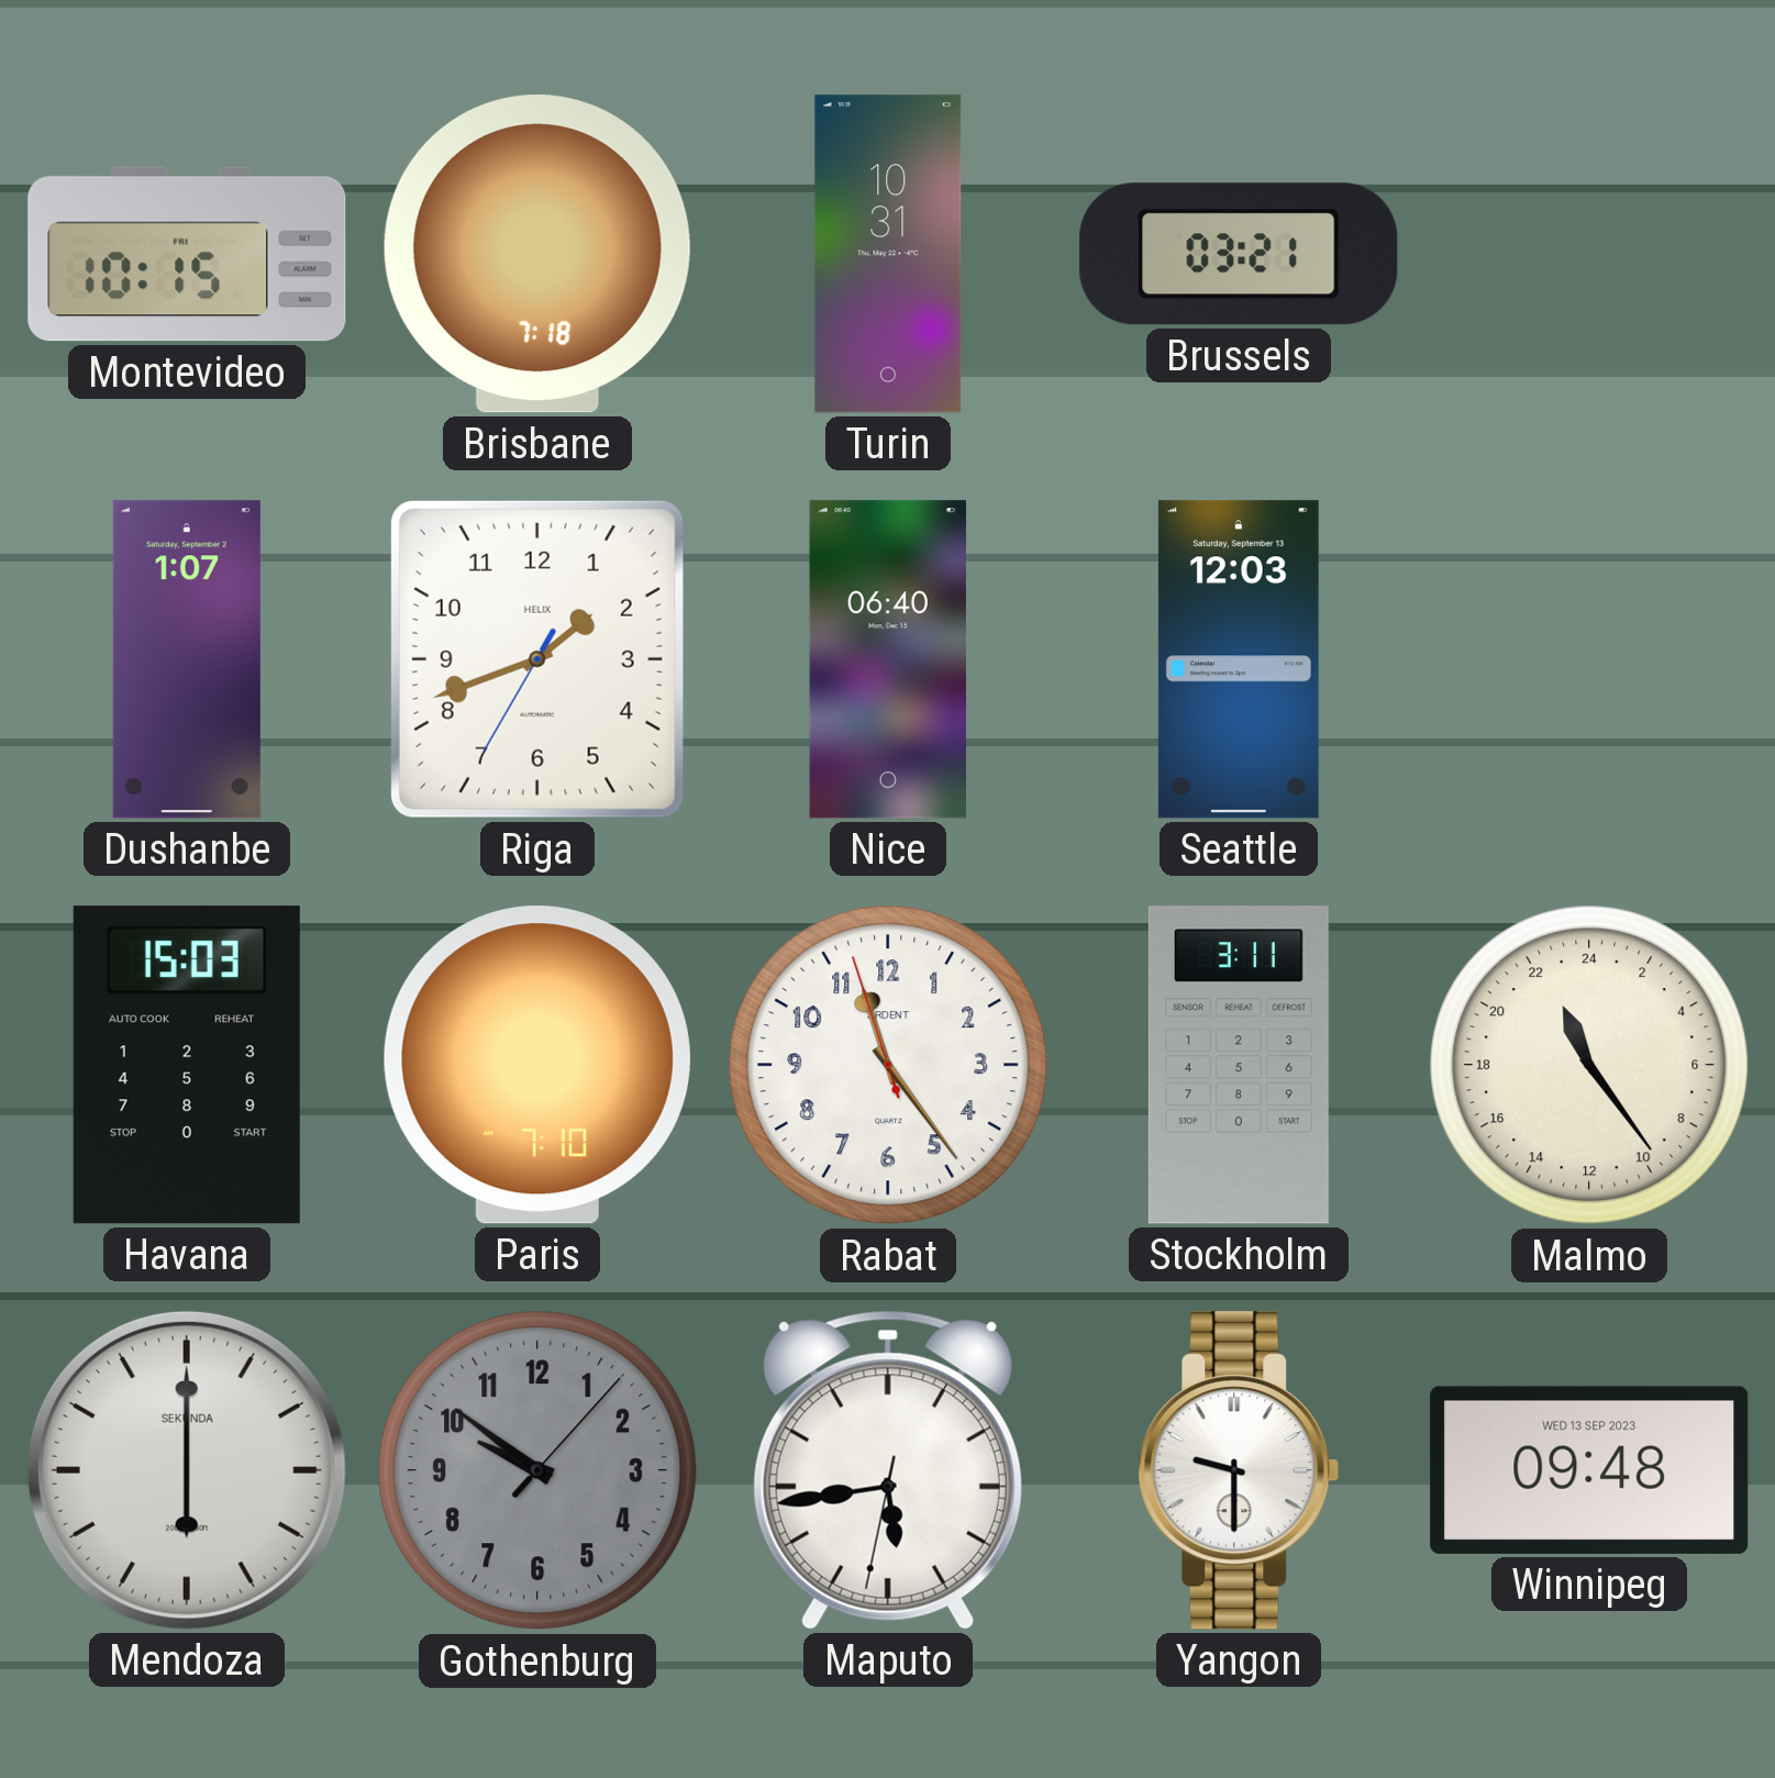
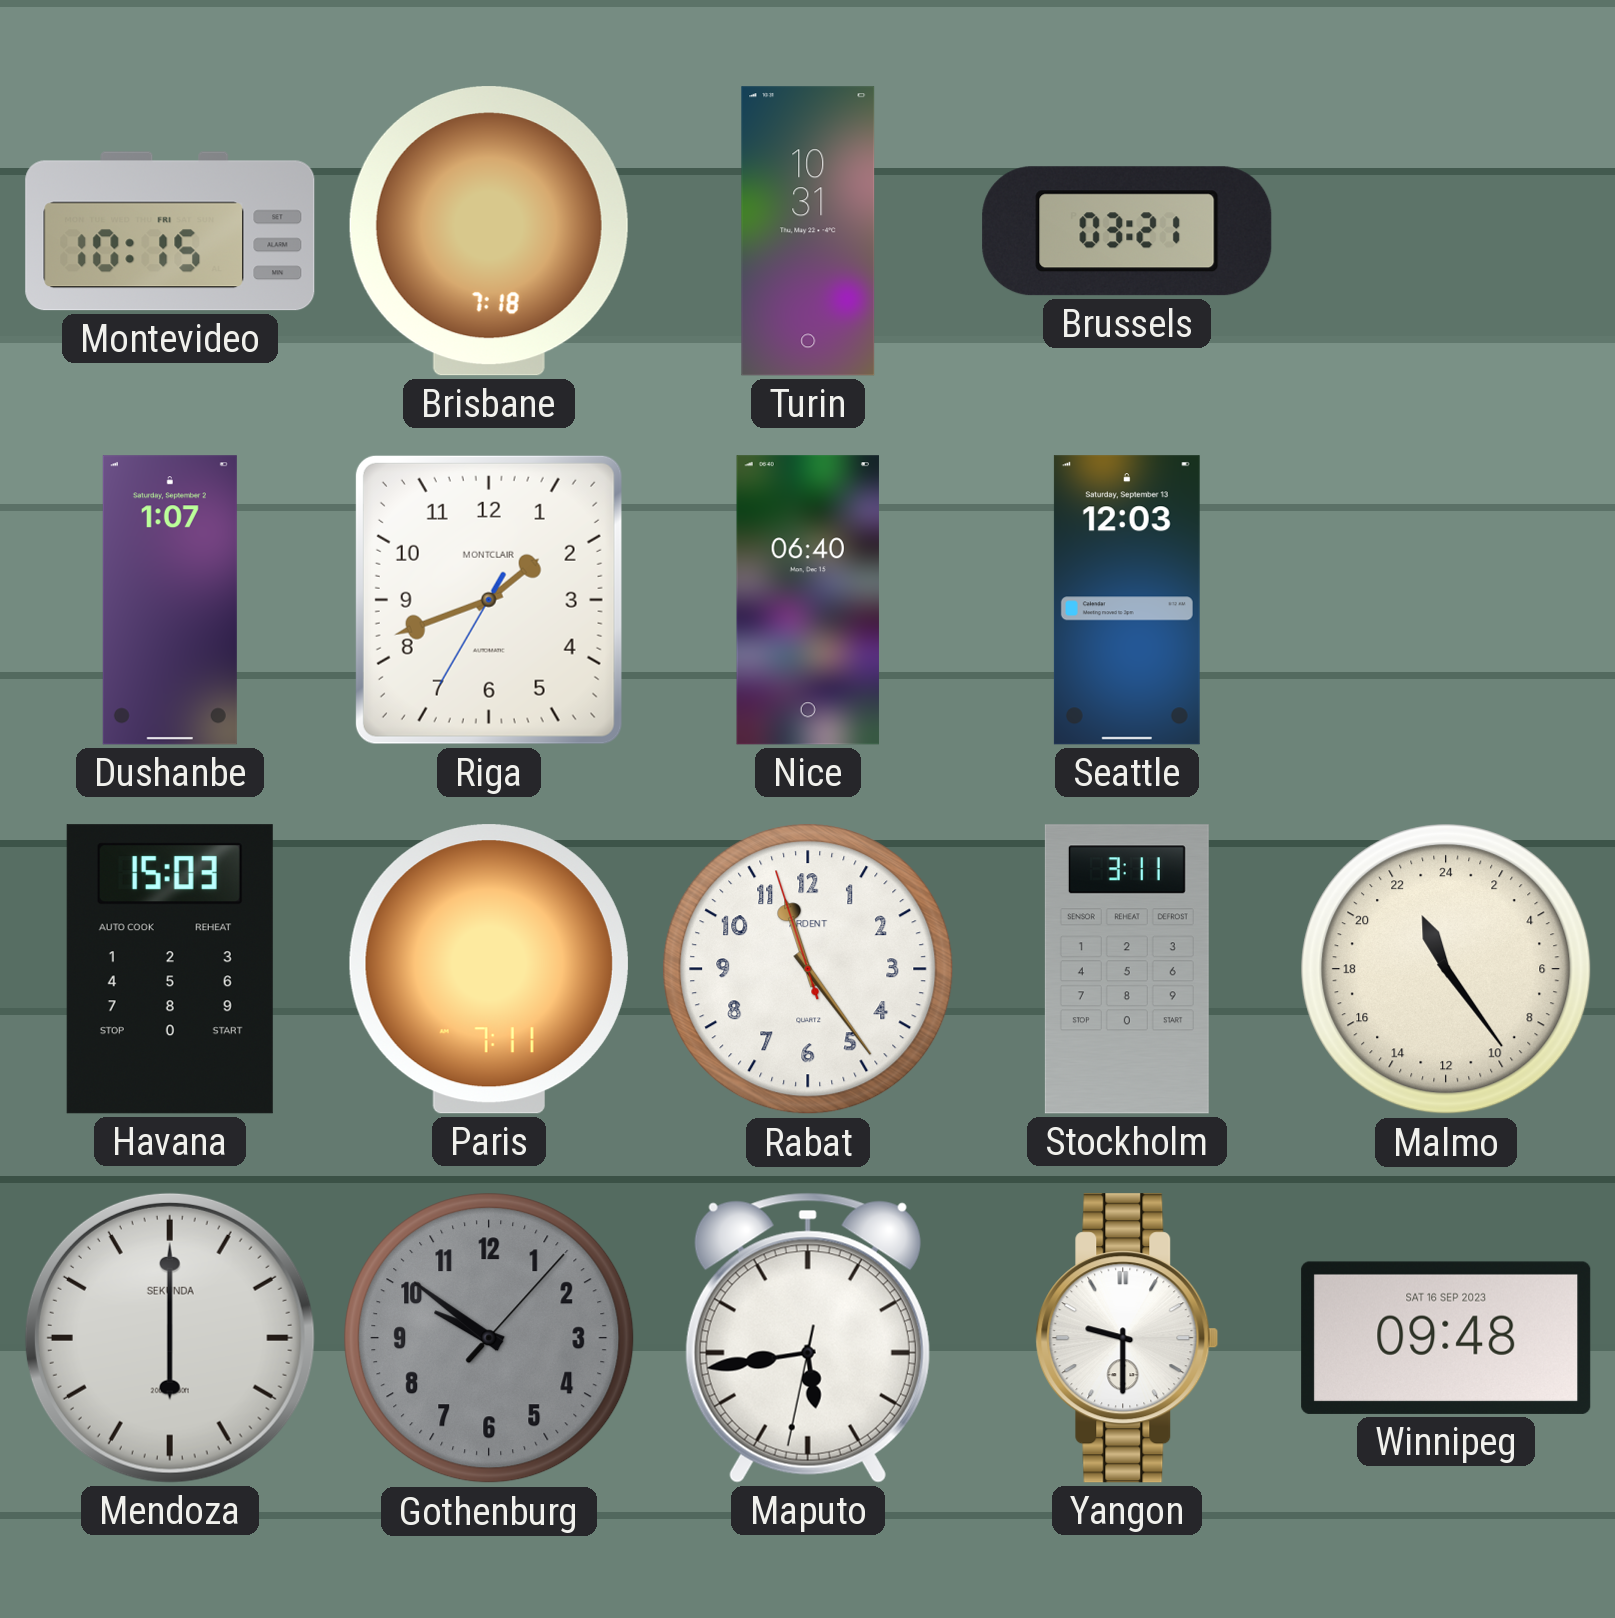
Riga brand: HELIX -> MONTCLAIR
Paris: 7:10 -> 7:11
Winnipeg date: WED 13 SEP 2023 -> SAT 16 SEP 2023
